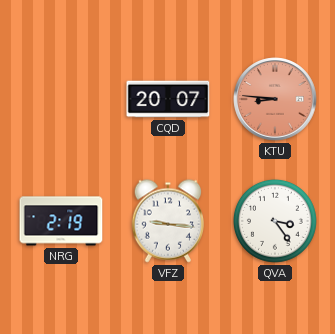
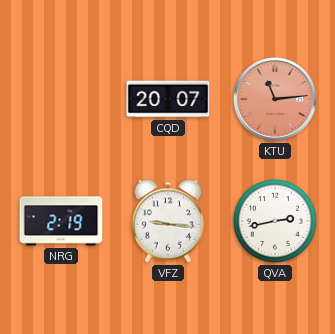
KTU: 8:46 -> 11:14
QVA: 3:24 -> 2:43
